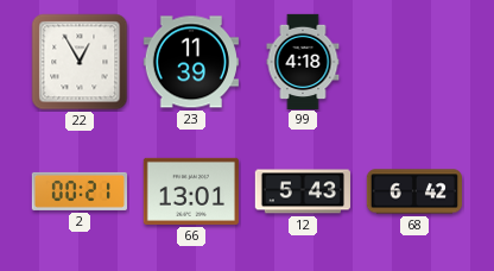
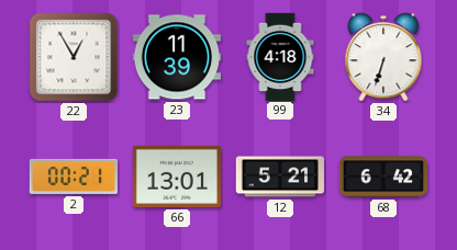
34: none -> 6:33
12: 5:43 -> 5:21
